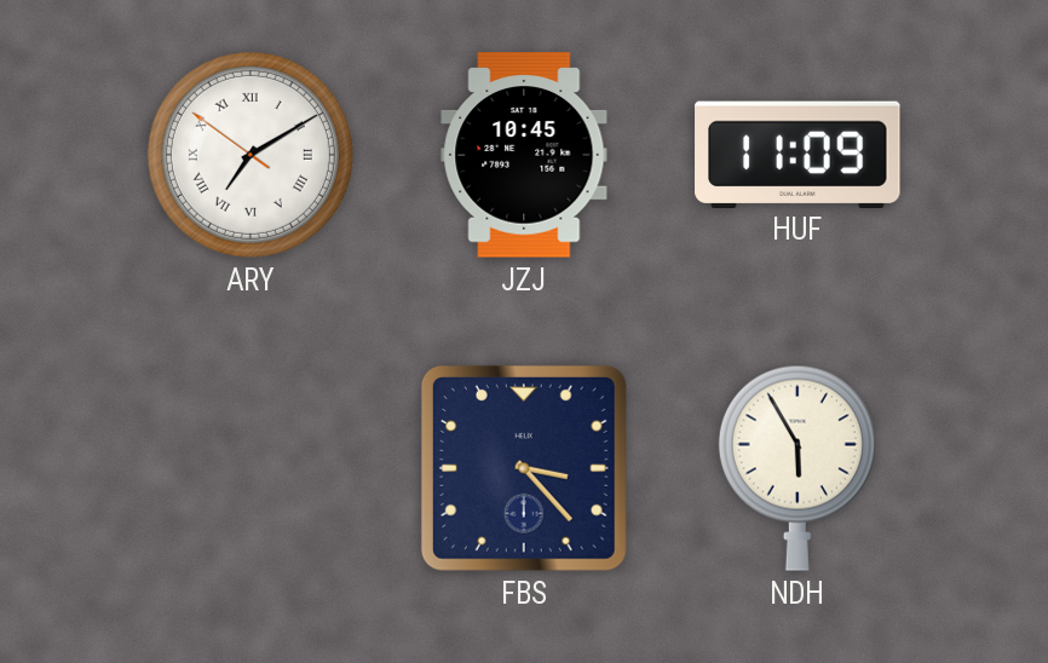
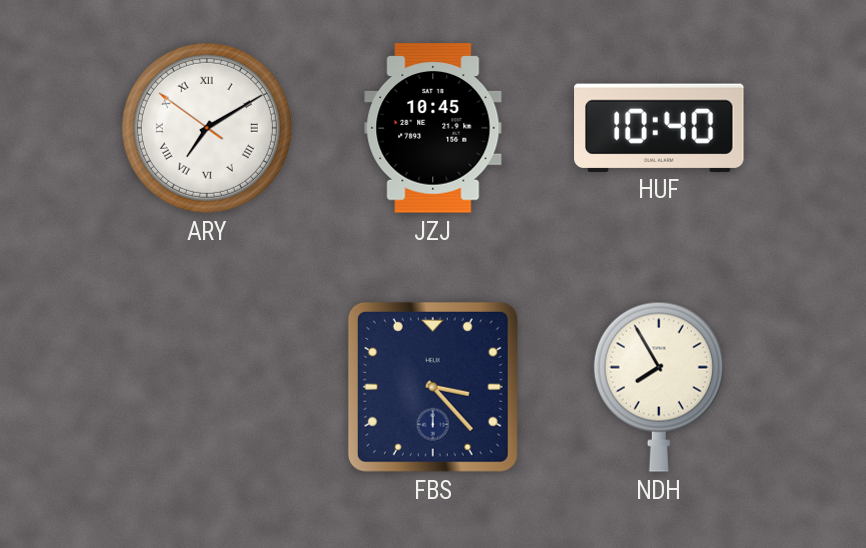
HUF: 11:09 -> 10:40
NDH: 5:55 -> 7:55
